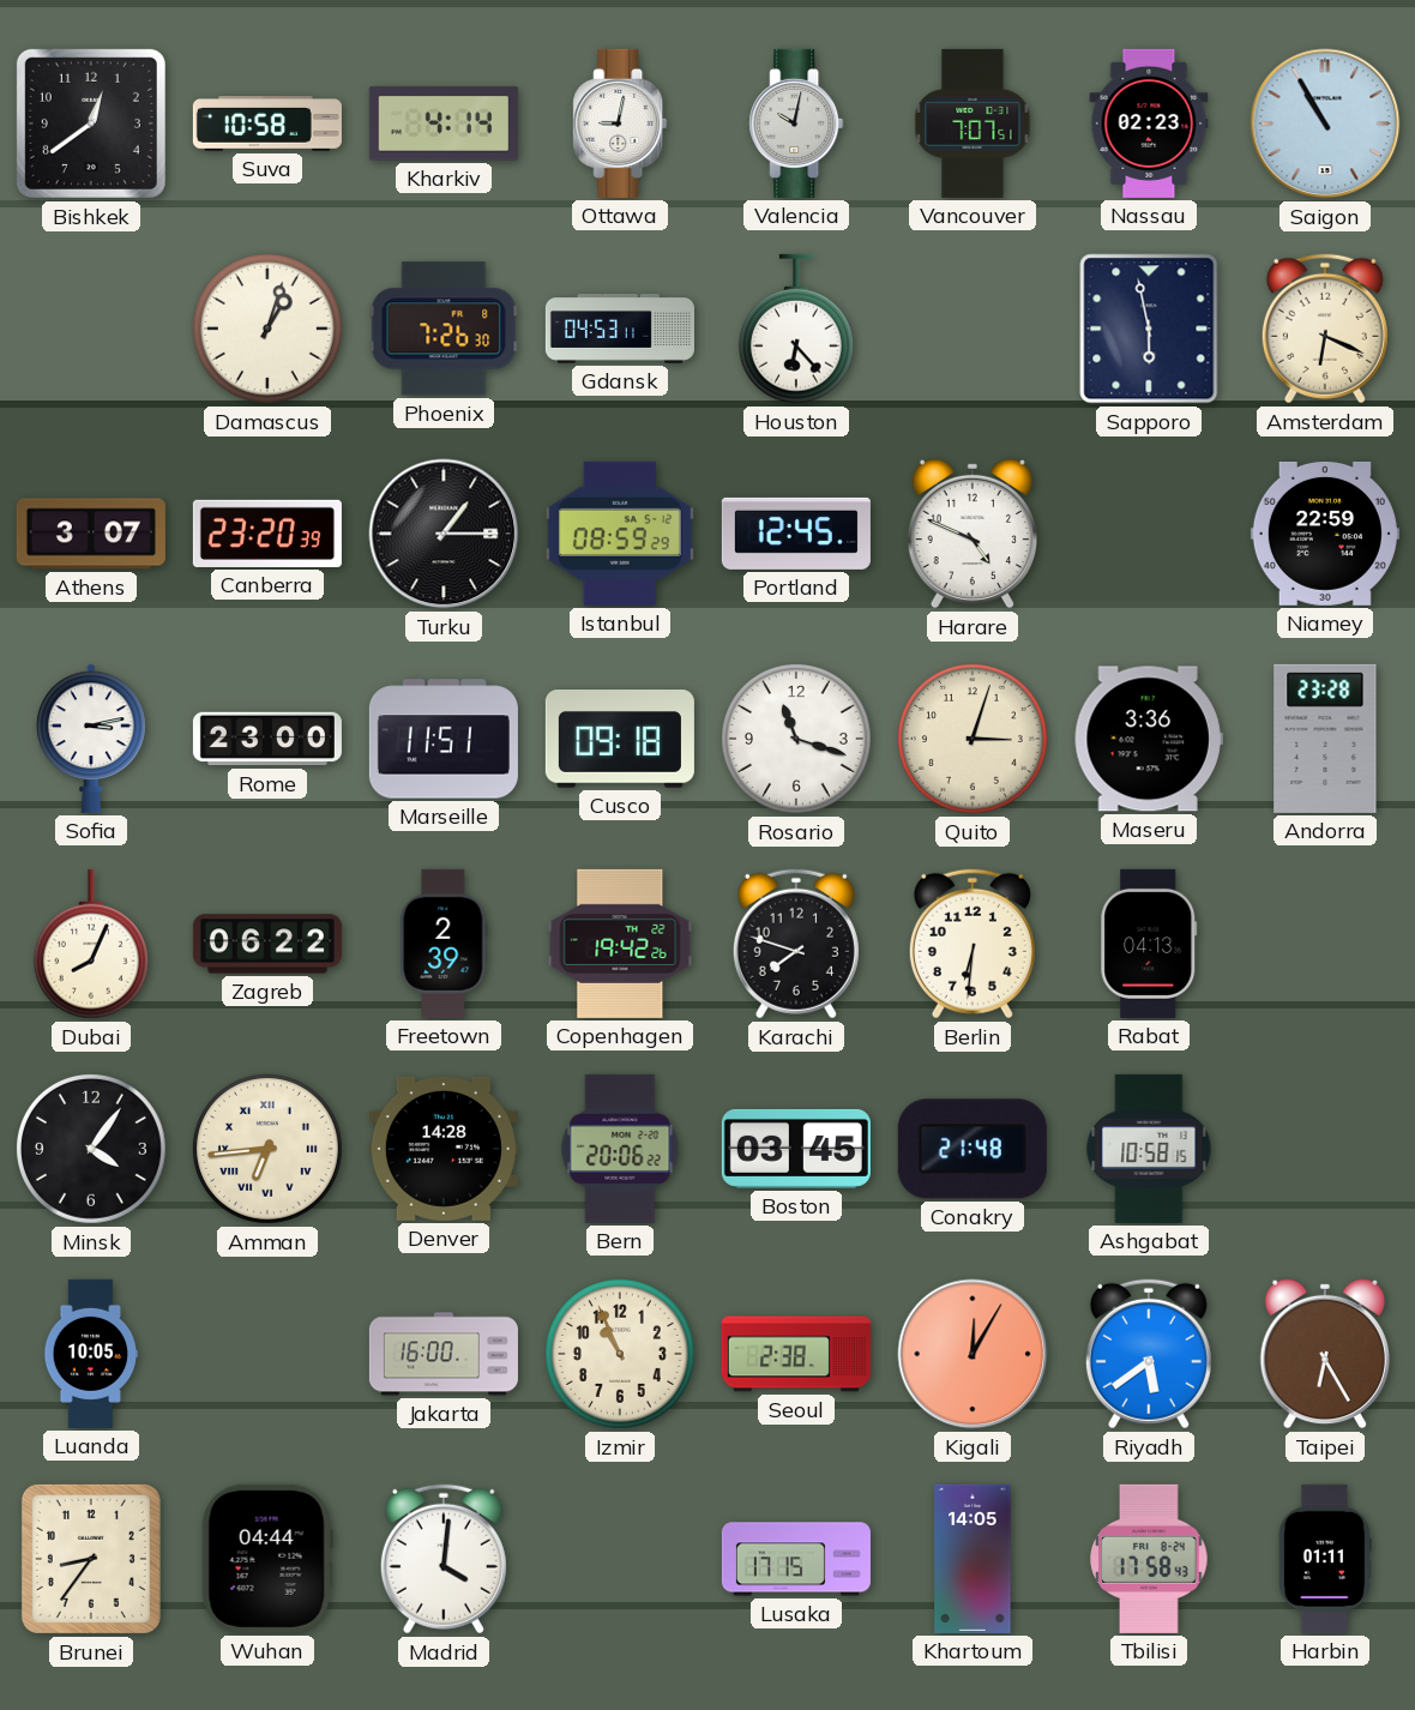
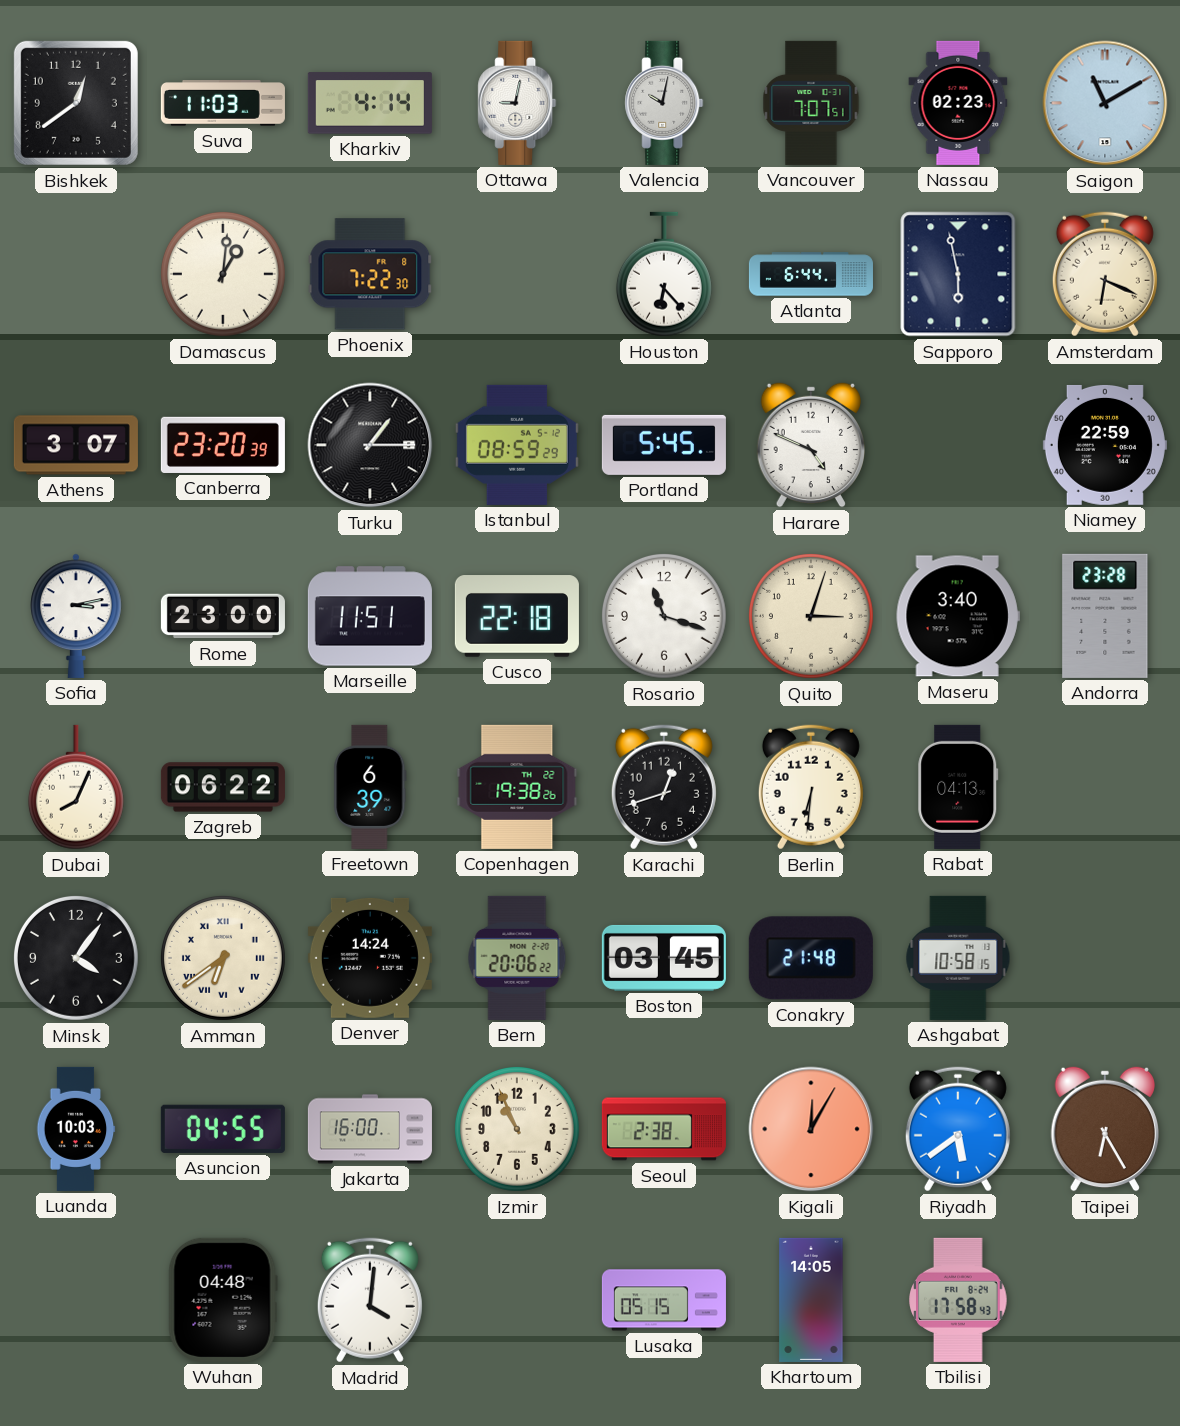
Suva: 10:58 -> 11:03
Saigon: 10:55 -> 11:10
Damascus: 1:03 -> 1:01
Phoenix: 7:26 -> 7:22
Gdansk: 04:53 -> none
Atlanta: none -> 6:44
Portland: 12:45 -> 5:45
Cusco: 09:18 -> 22:18
Maseru: 3:36 -> 3:40
Freetown: 2:39 -> 6:39
Copenhagen: 19:42 -> 19:38
Karachi: 7:48 -> 12:42
Amman: 6:44 -> 6:39
Denver: 14:28 -> 14:24
Luanda: 10:05 -> 10:03
Asuncion: none -> 04:55
Brunei: 8:36 -> none
Wuhan: 04:44 -> 04:48
Lusaka: 17:15 -> 05:15
Harbin: 01:11 -> none
